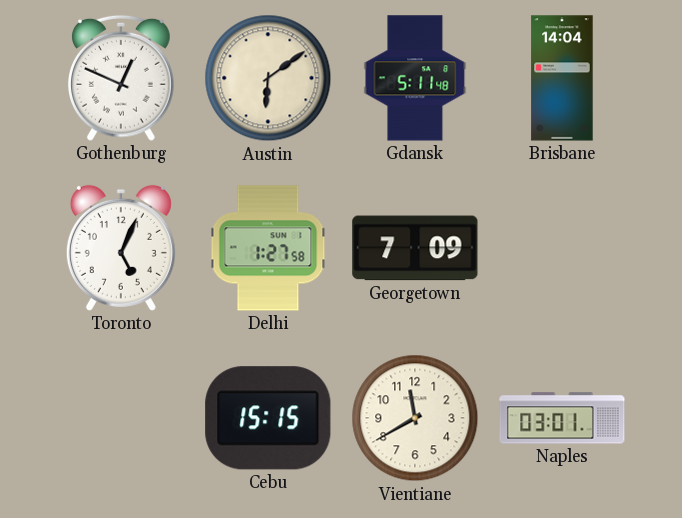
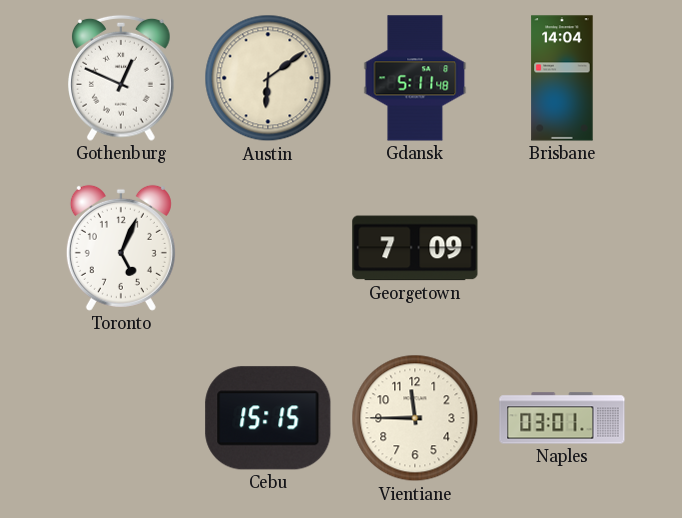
Delhi: 1:27 -> none
Vientiane: 11:40 -> 11:45
